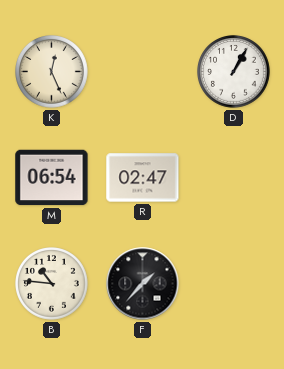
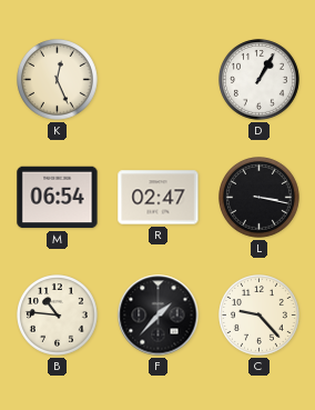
L: none -> 3:17
C: none -> 9:23
